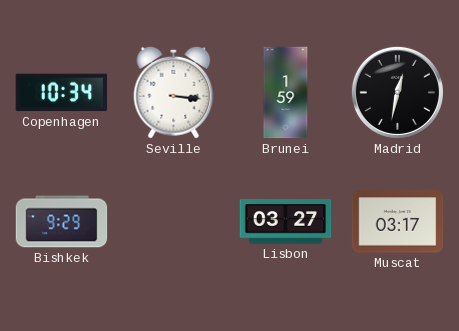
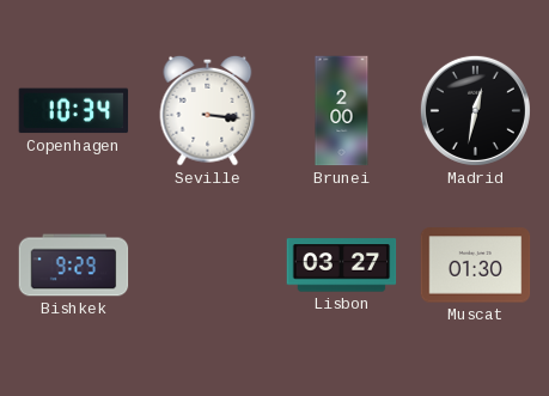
Brunei: 1:59 -> 2:00
Muscat: 03:17 -> 01:30
